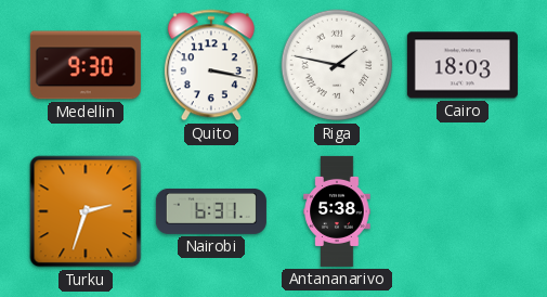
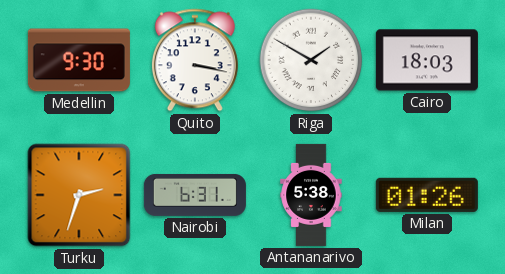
Riga: 1:47 -> 1:50
Milan: none -> 01:26
